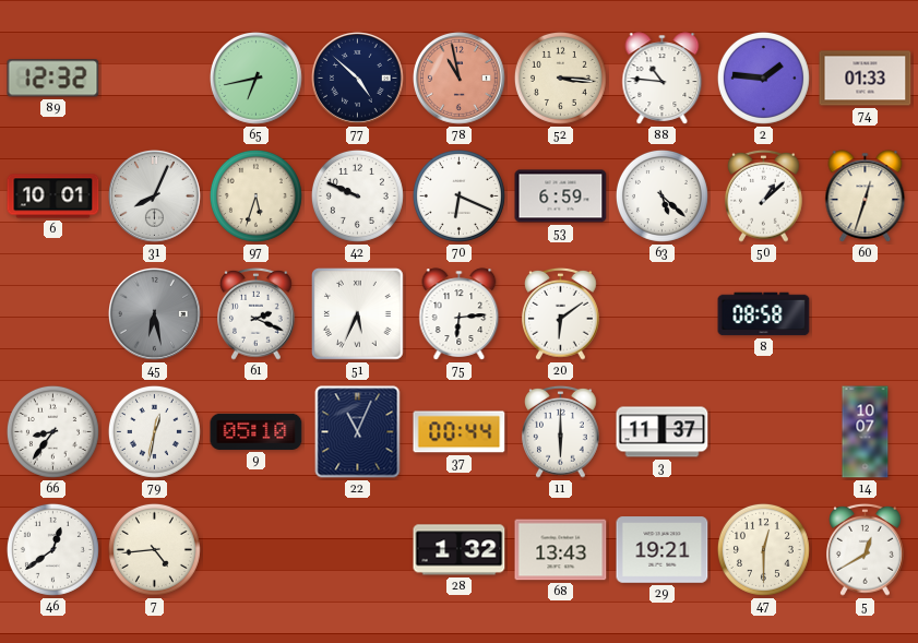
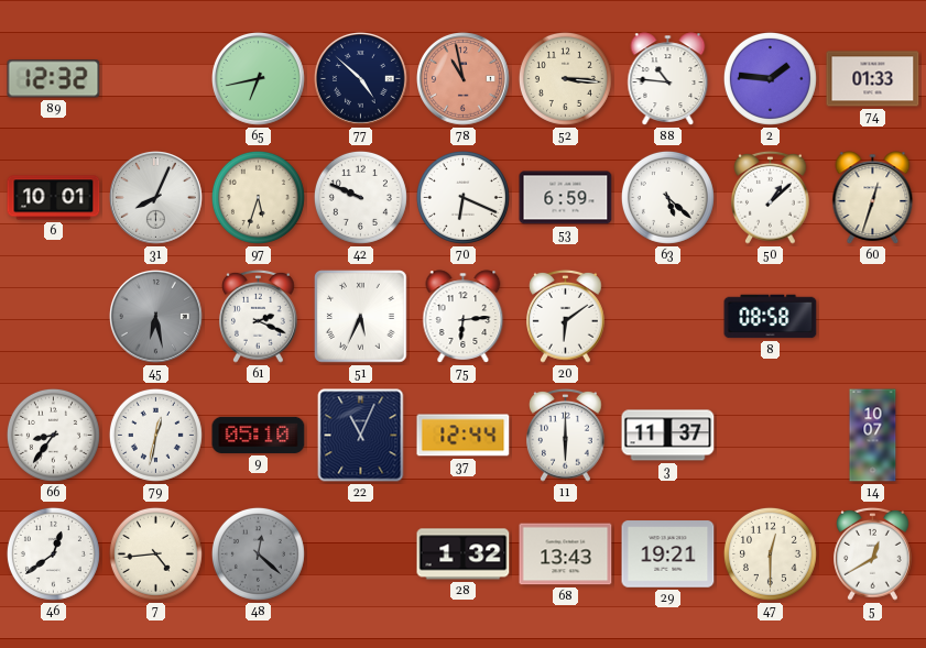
37: 00:44 -> 12:44
48: none -> 12:22
